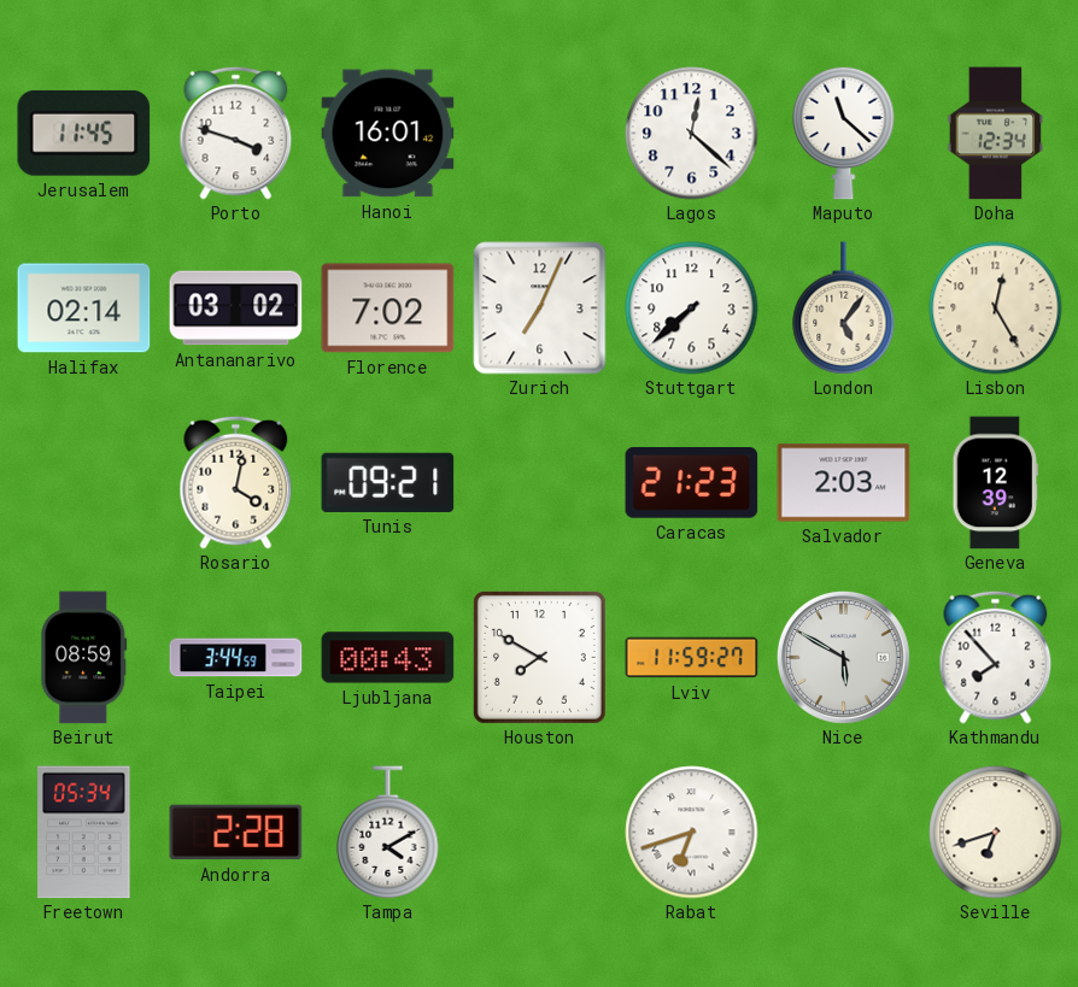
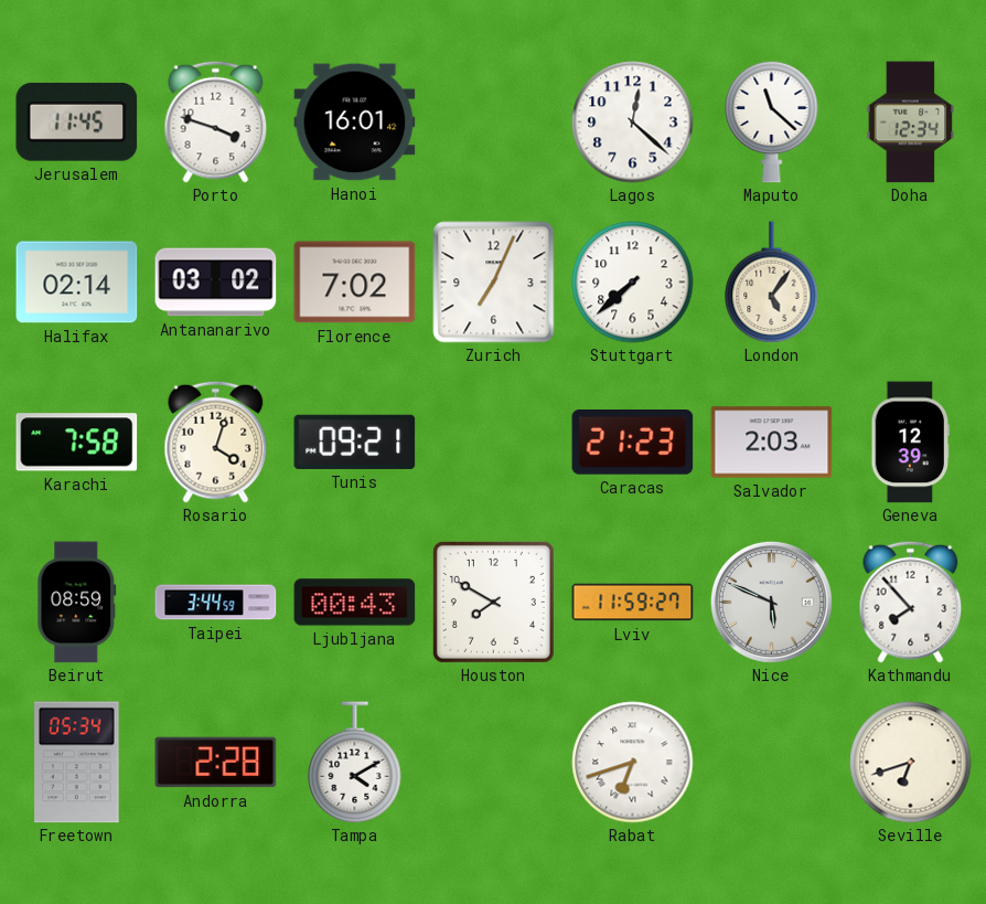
Lisbon: 12:25 -> none
Karachi: none -> 7:58
Rosario: 4:02 -> 4:03
Nice: 5:50 -> 5:49
